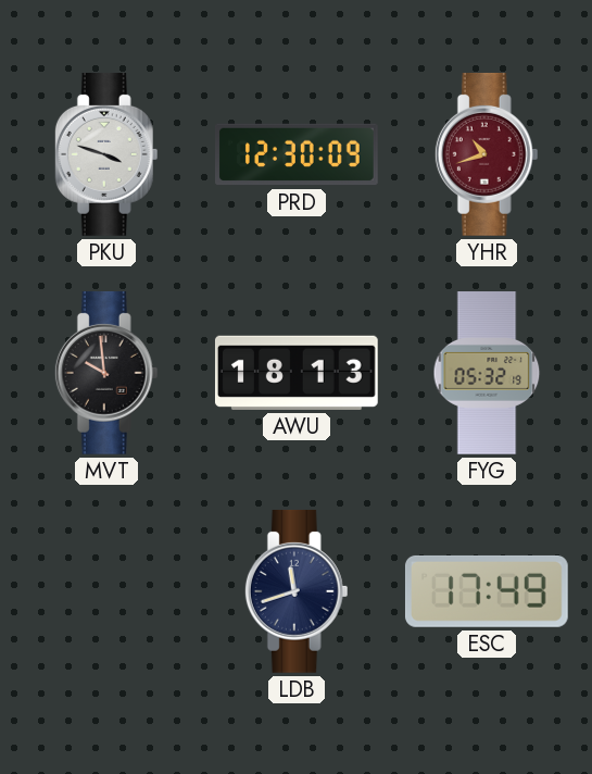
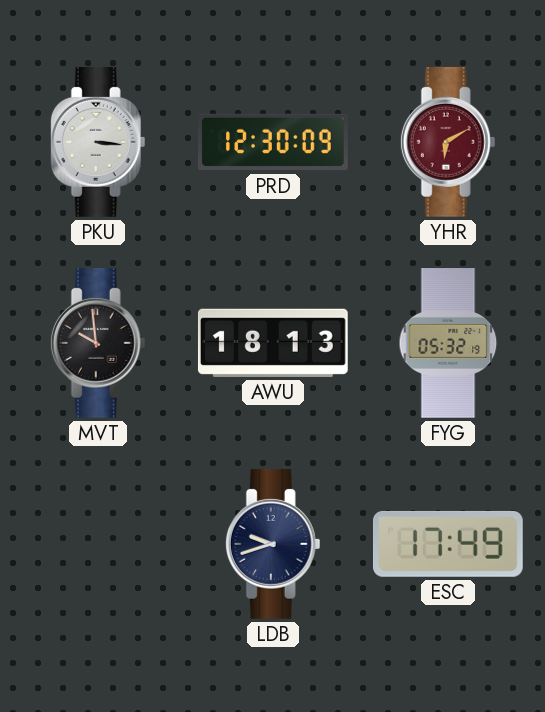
PKU: 3:48 -> 3:16
YHR: 10:42 -> 6:10
LDB: 11:42 -> 9:42
